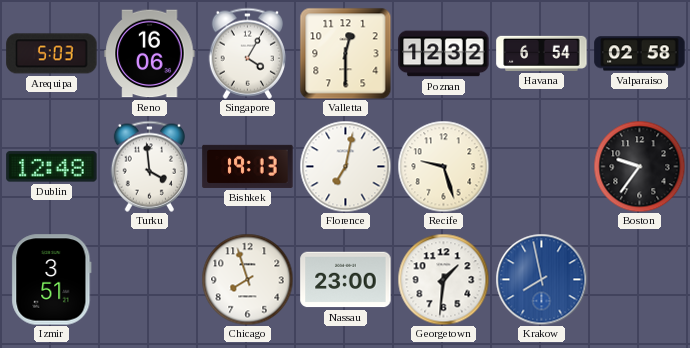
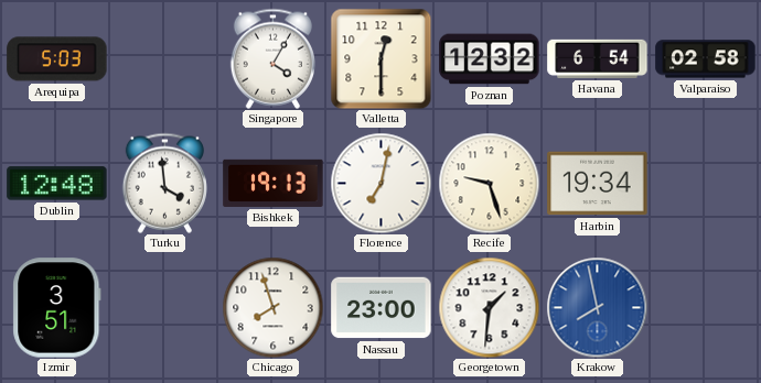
Reno: 16:06 -> none
Harbin: none -> 19:34
Boston: 9:36 -> none
